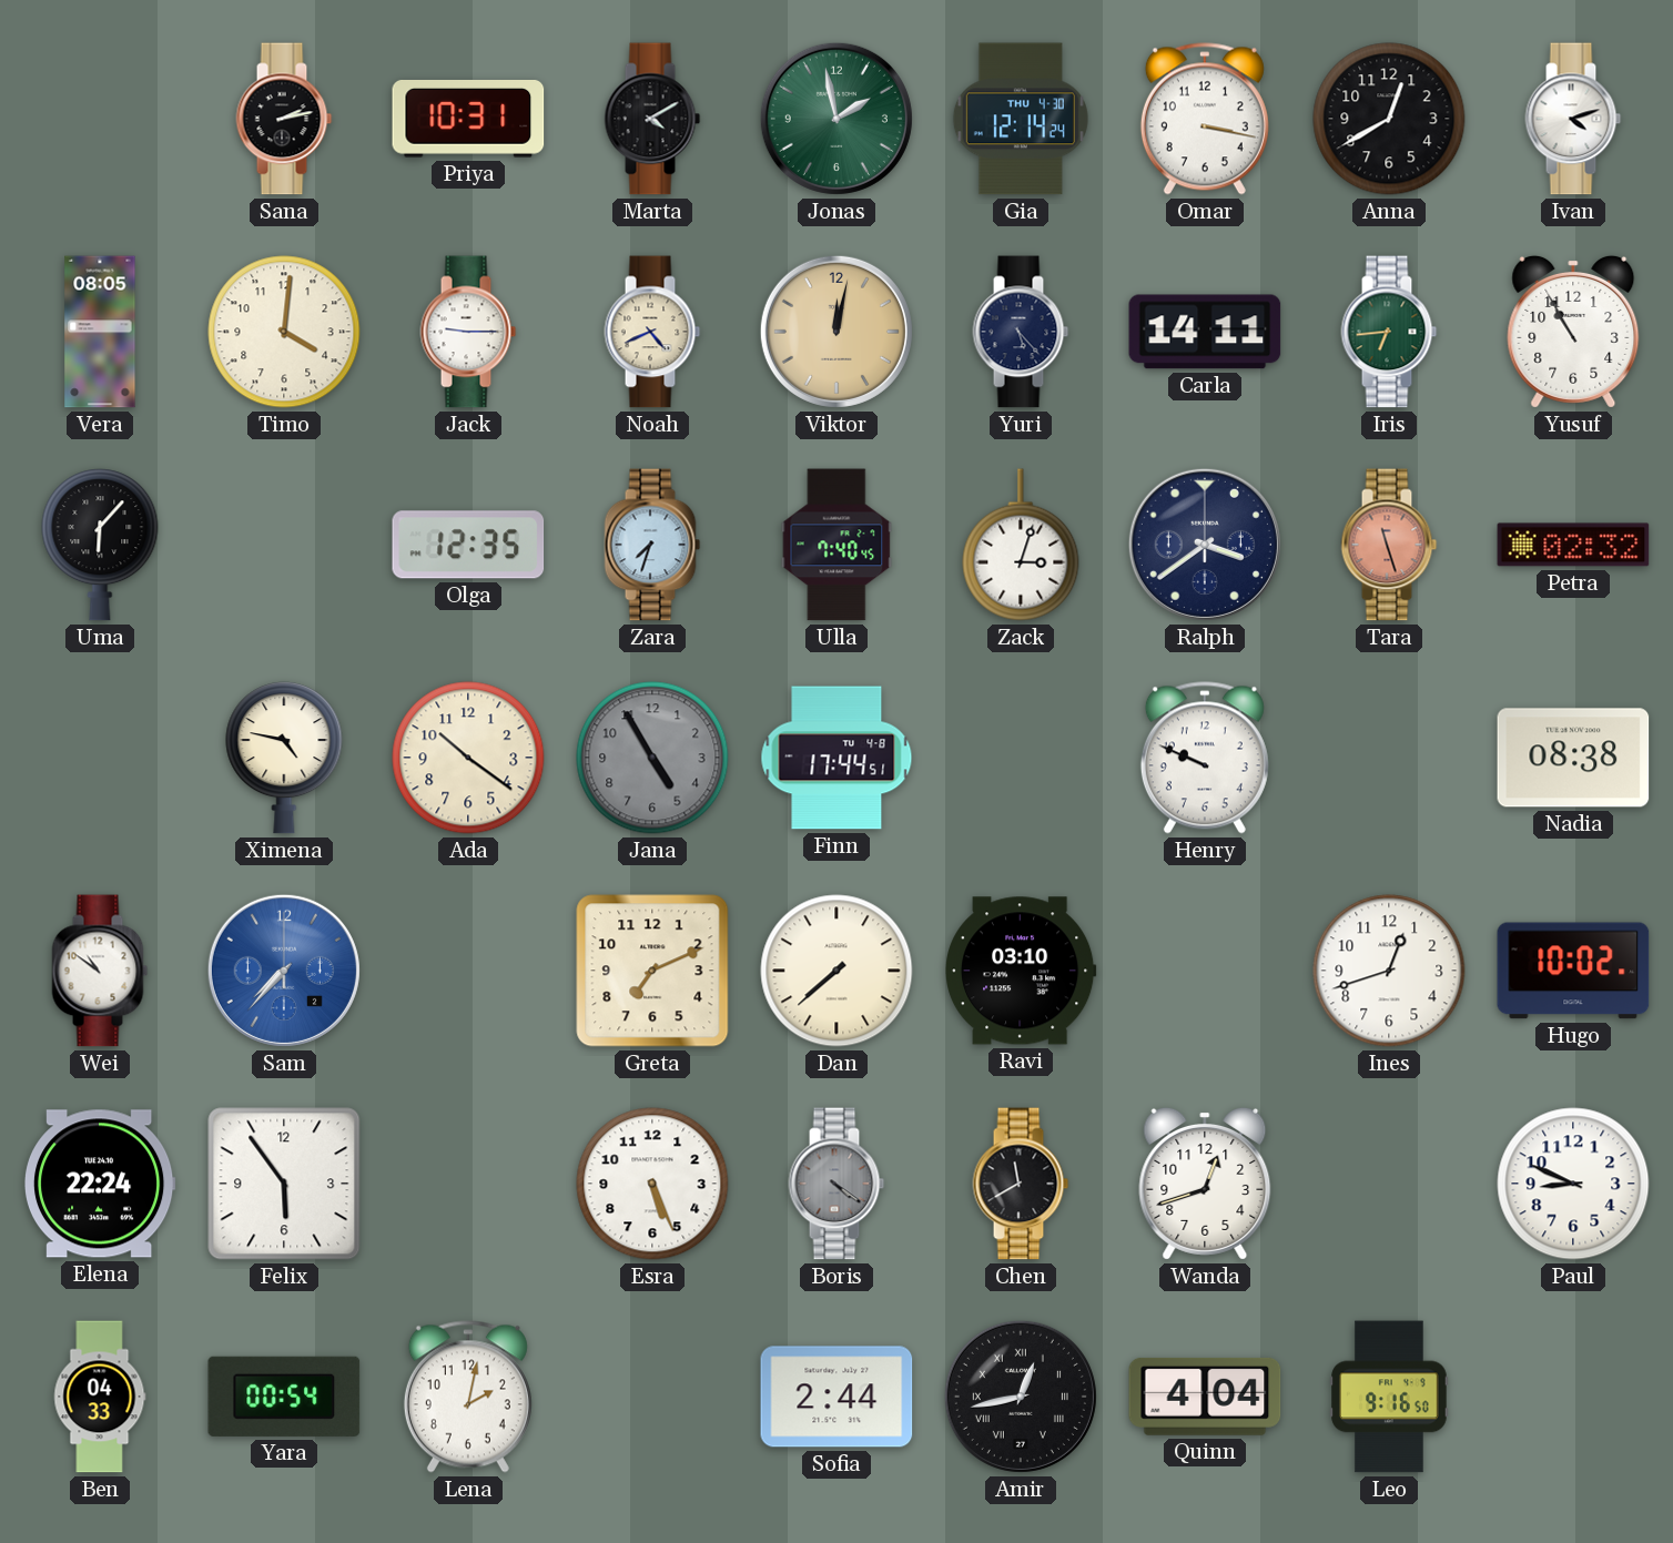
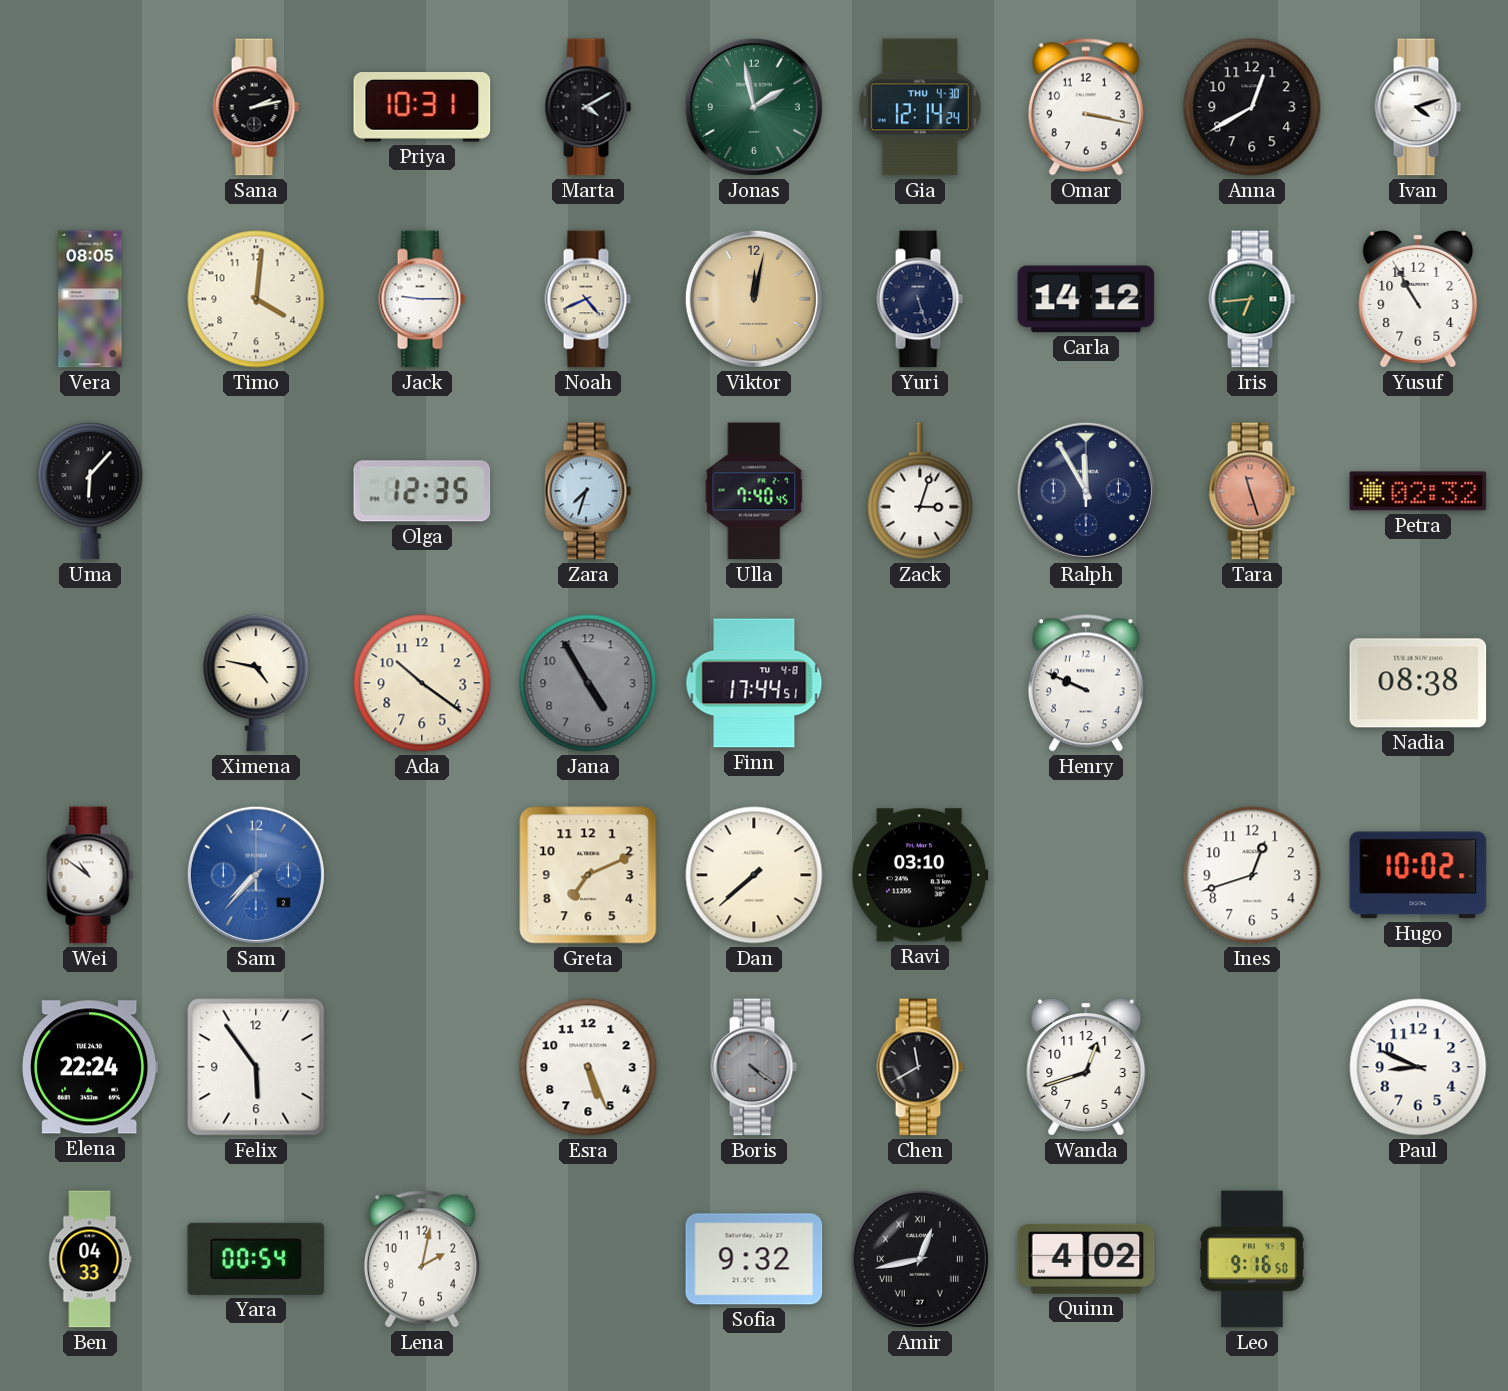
Yuri: 5:23 -> 5:27
Carla: 14:11 -> 14:12
Ralph: 3:39 -> 11:55
Sofia: 2:44 -> 9:32
Quinn: 4:04 -> 4:02
